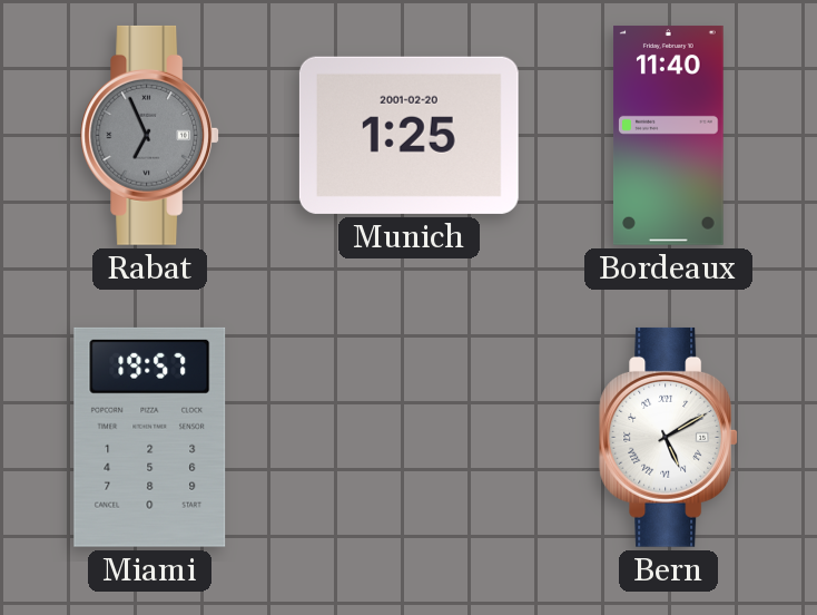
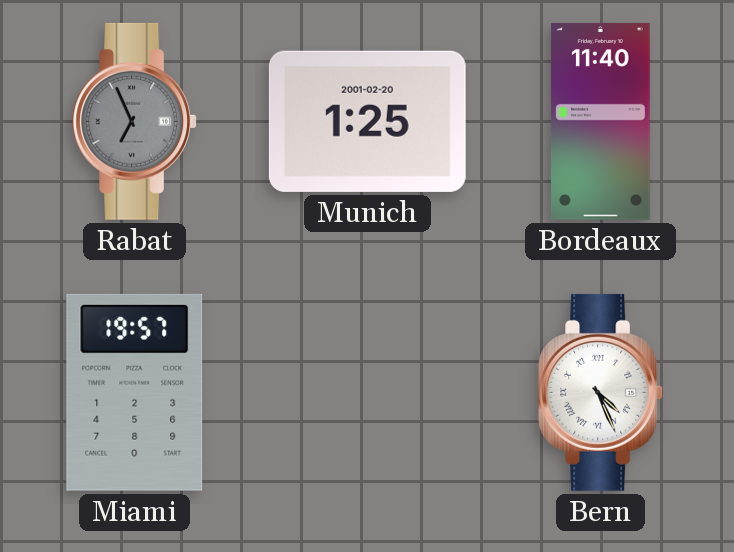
Bern: 5:10 -> 4:26
